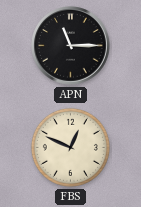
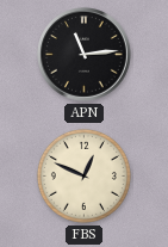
APN: 11:15 -> 11:14
